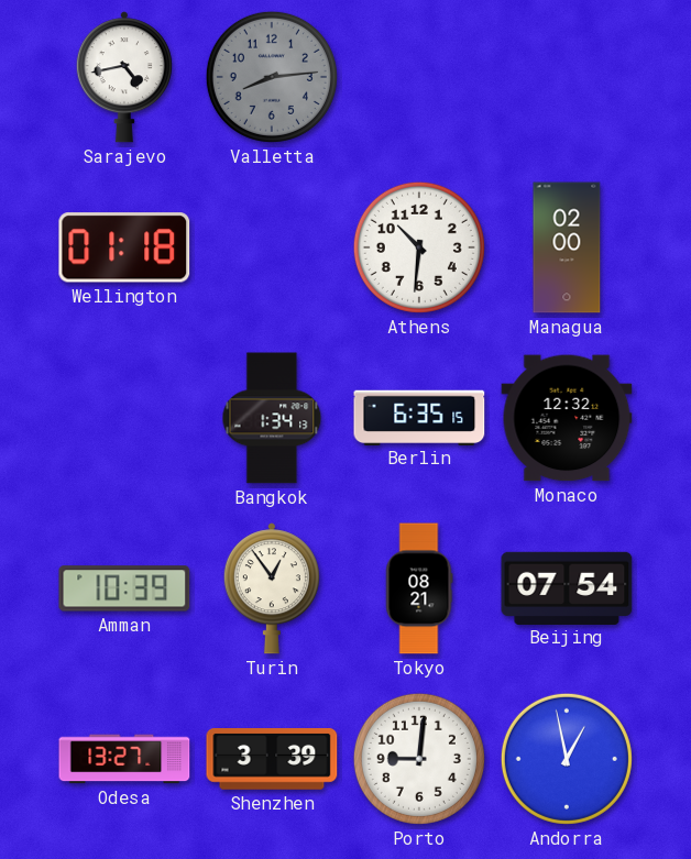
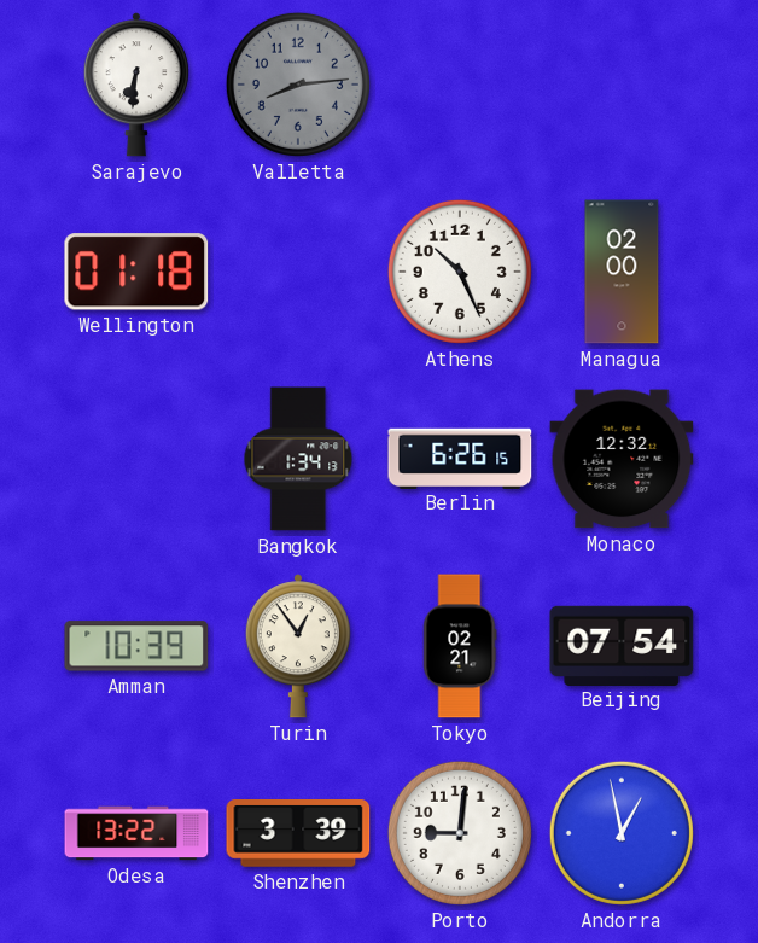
Sarajevo: 4:43 -> 6:31
Athens: 10:31 -> 10:26
Berlin: 6:35 -> 6:26
Tokyo: 08:21 -> 02:21
Odesa: 13:27 -> 13:22
